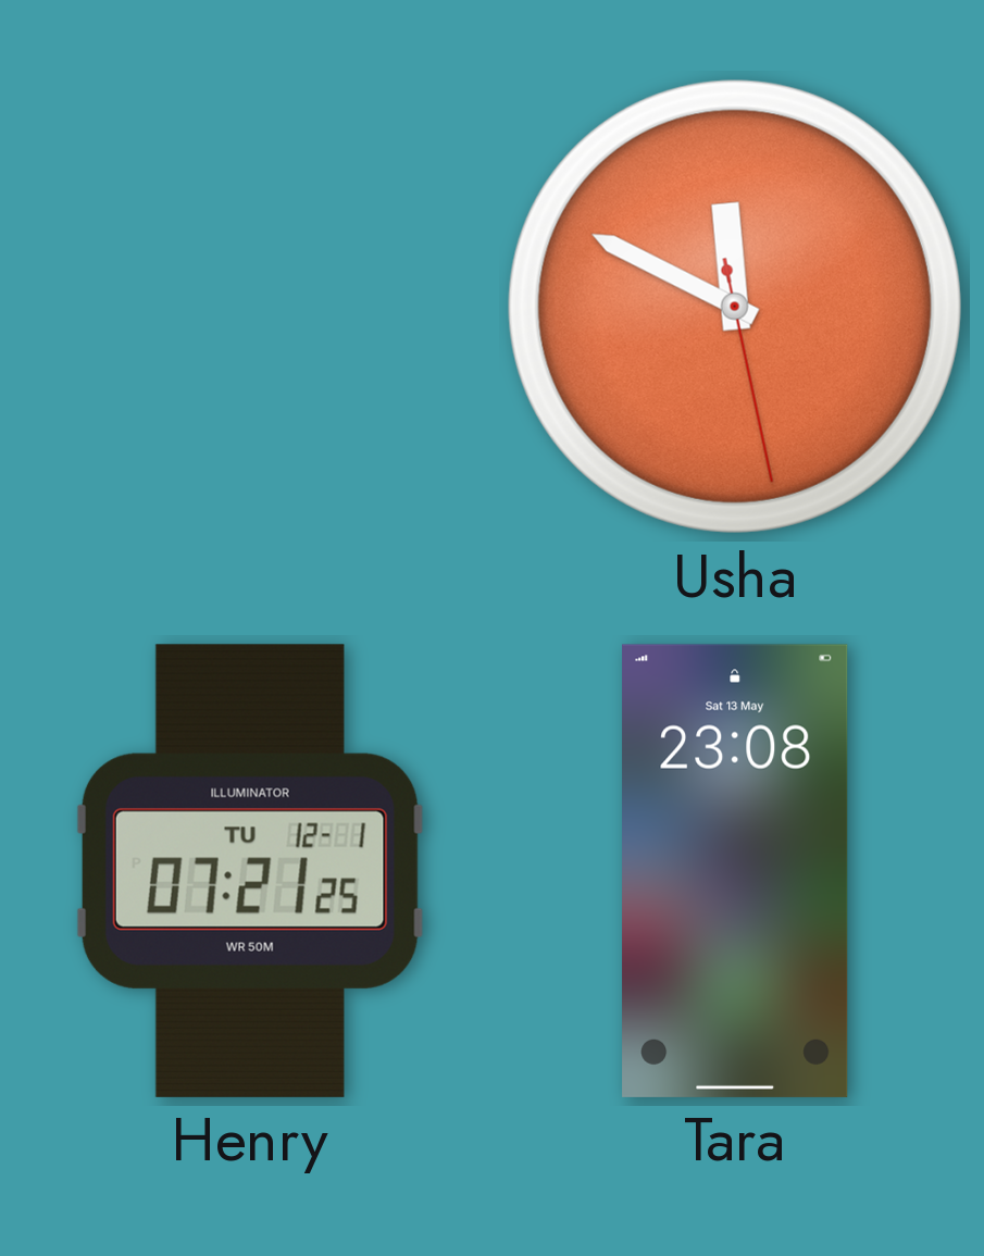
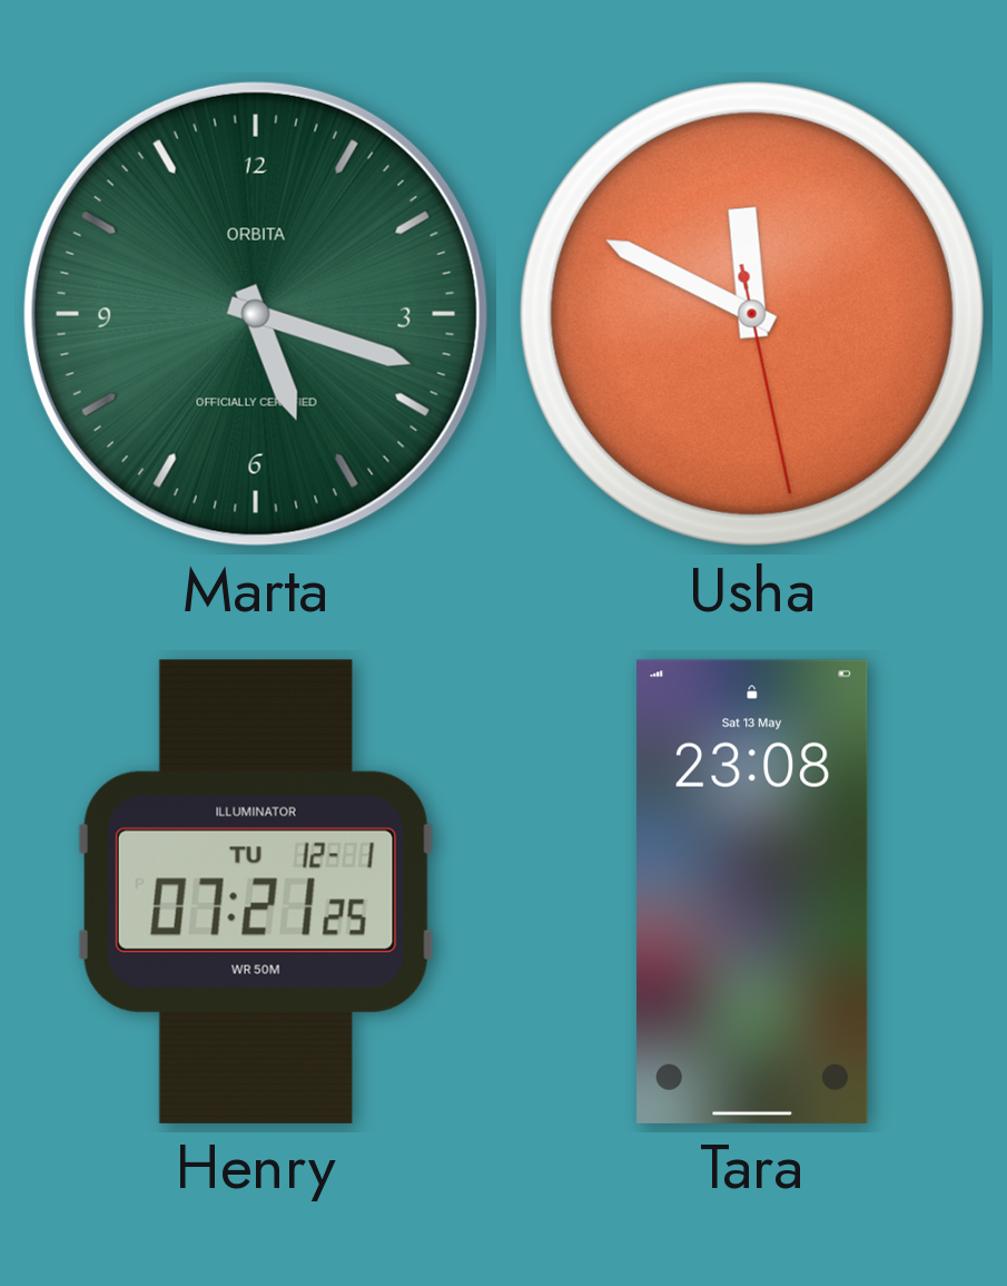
Marta: none -> 5:18
